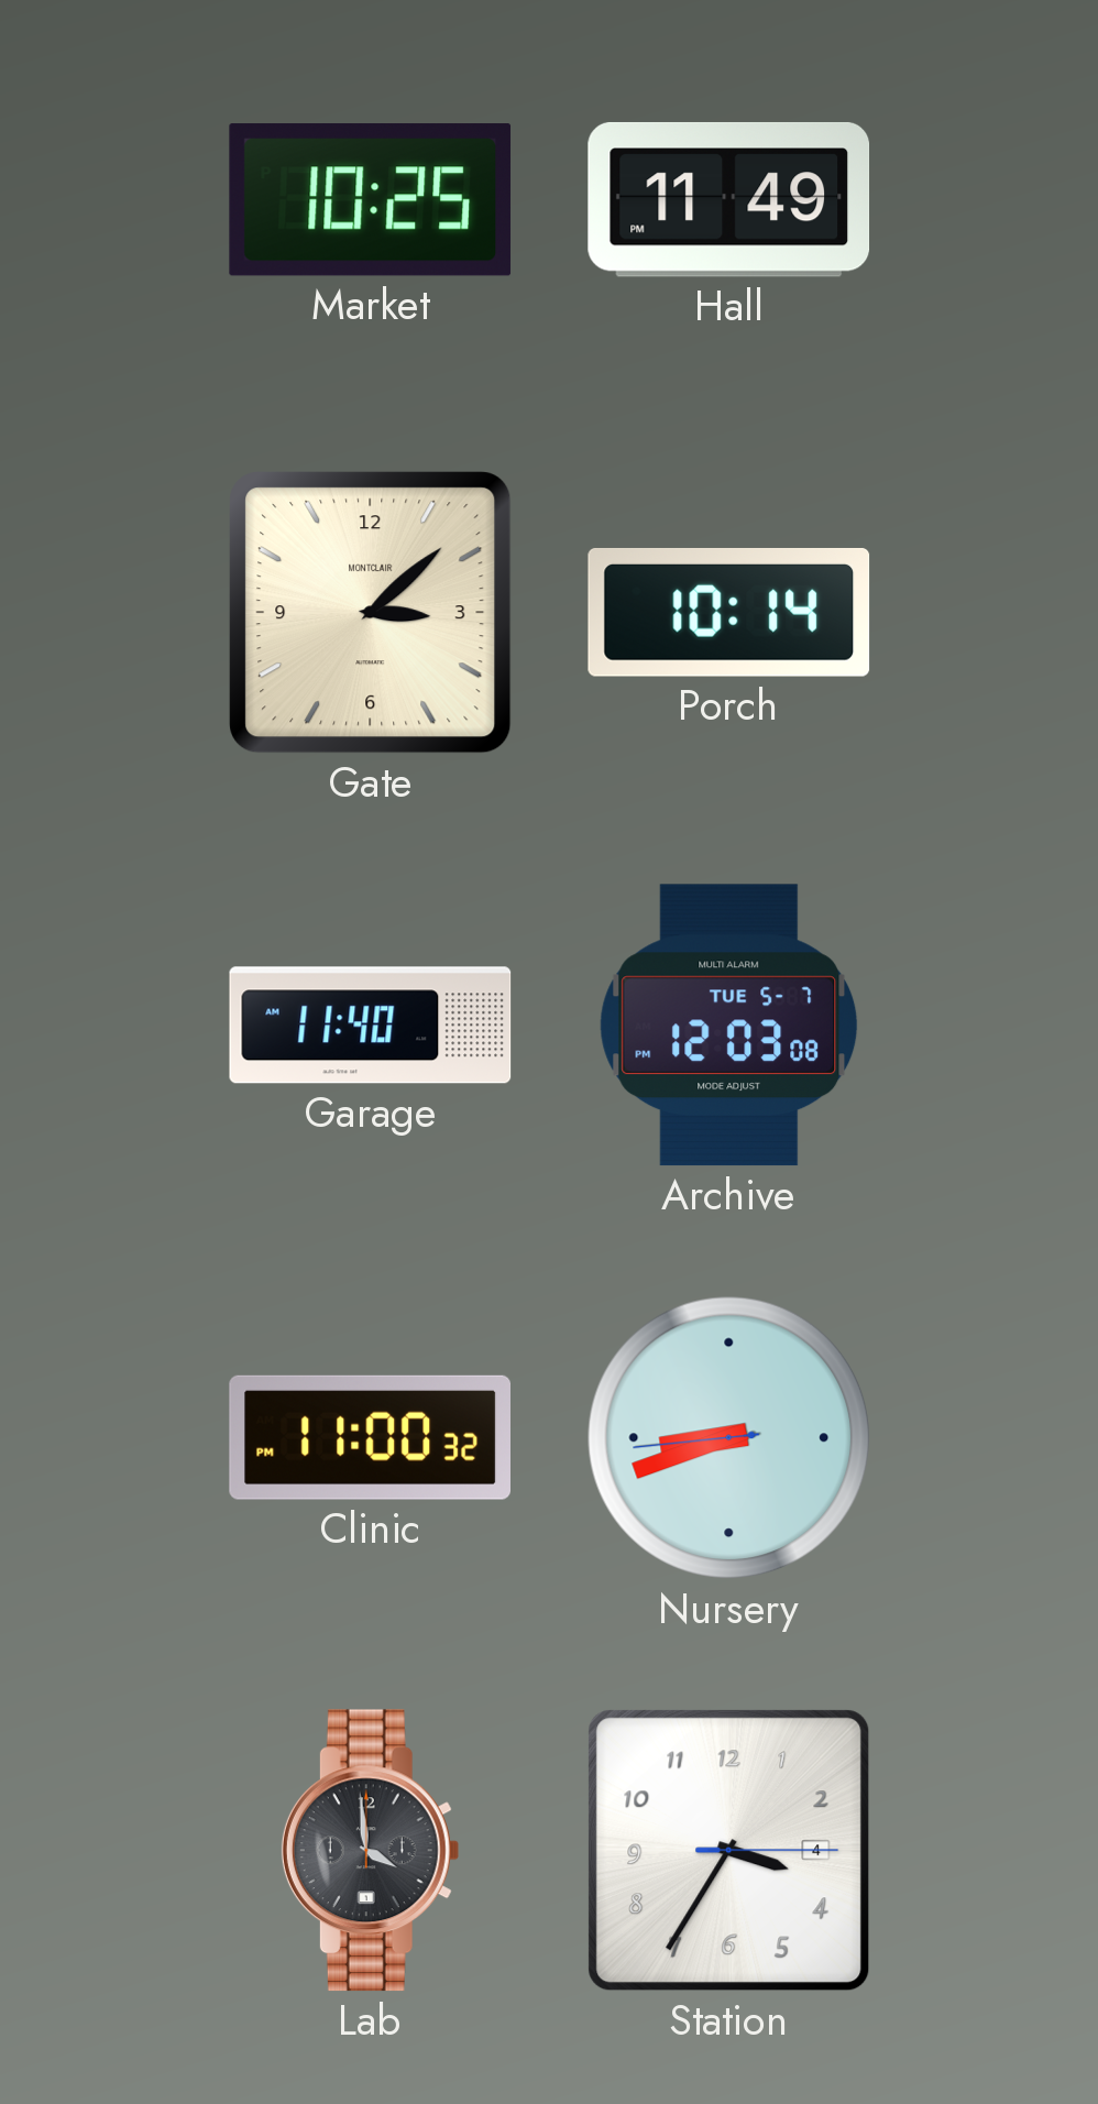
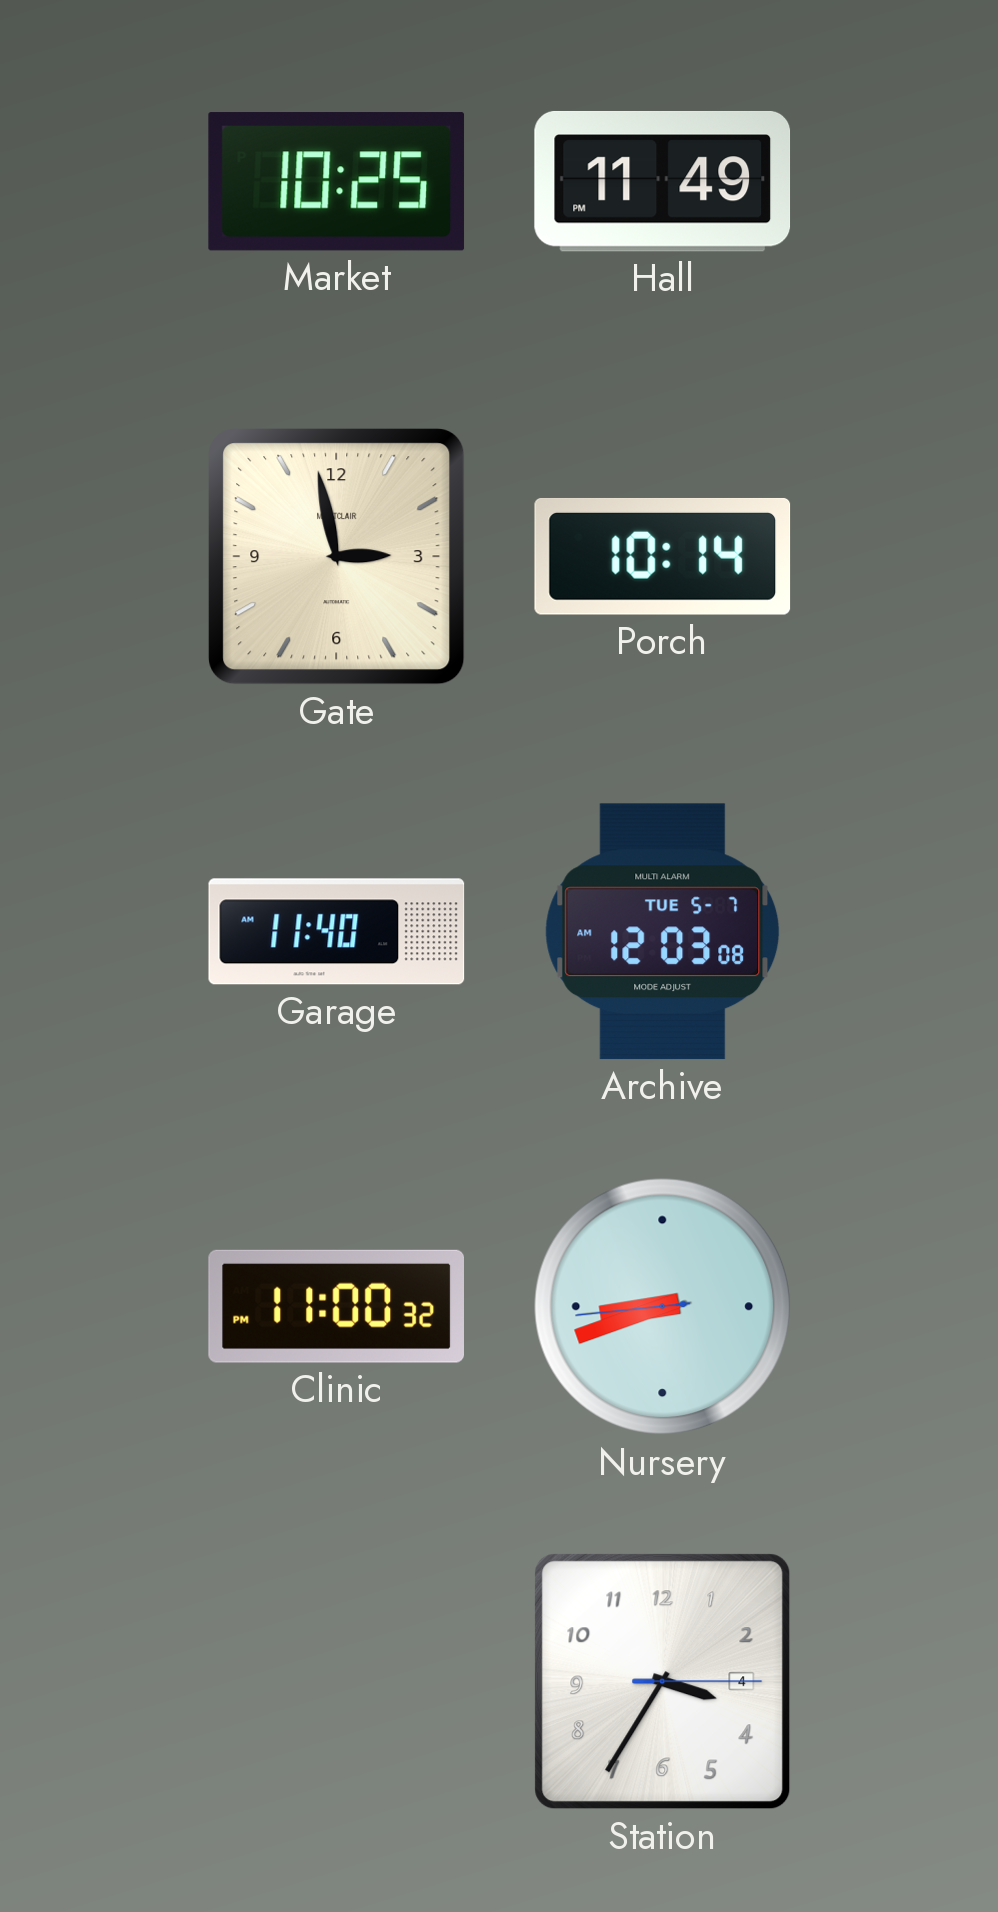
Gate: 3:08 -> 2:58
Archive: 12:03:08 PM -> 12:03:08 AM
Lab: 3:59 -> none
